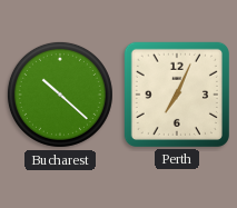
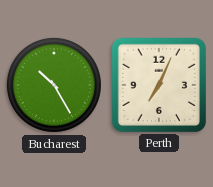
Bucharest: 10:22 -> 10:25
